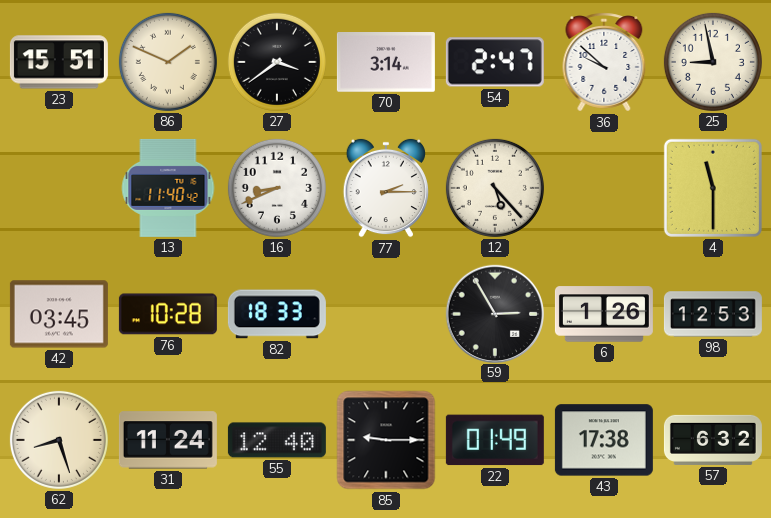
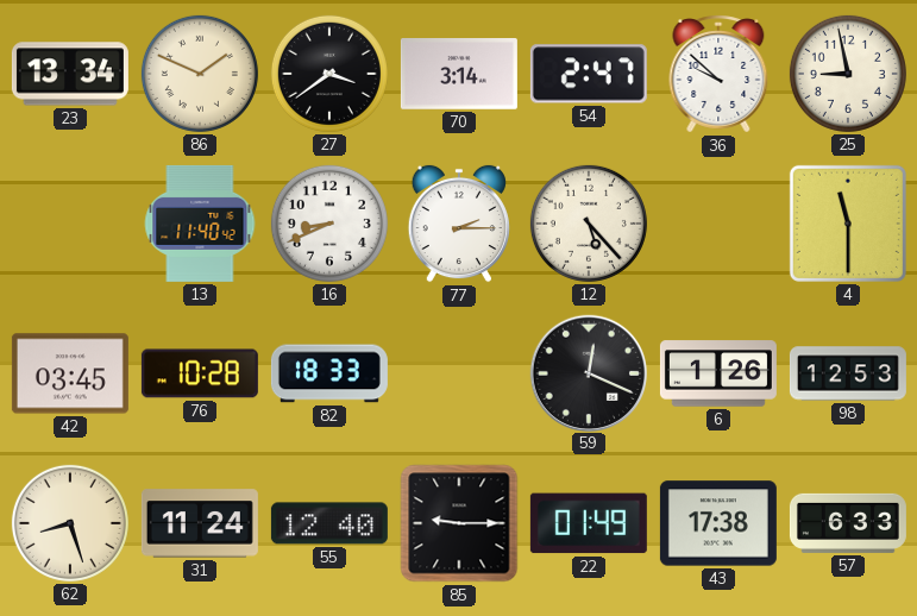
23: 15:51 -> 13:34
59: 2:55 -> 12:19
57: 6:32 -> 6:33
